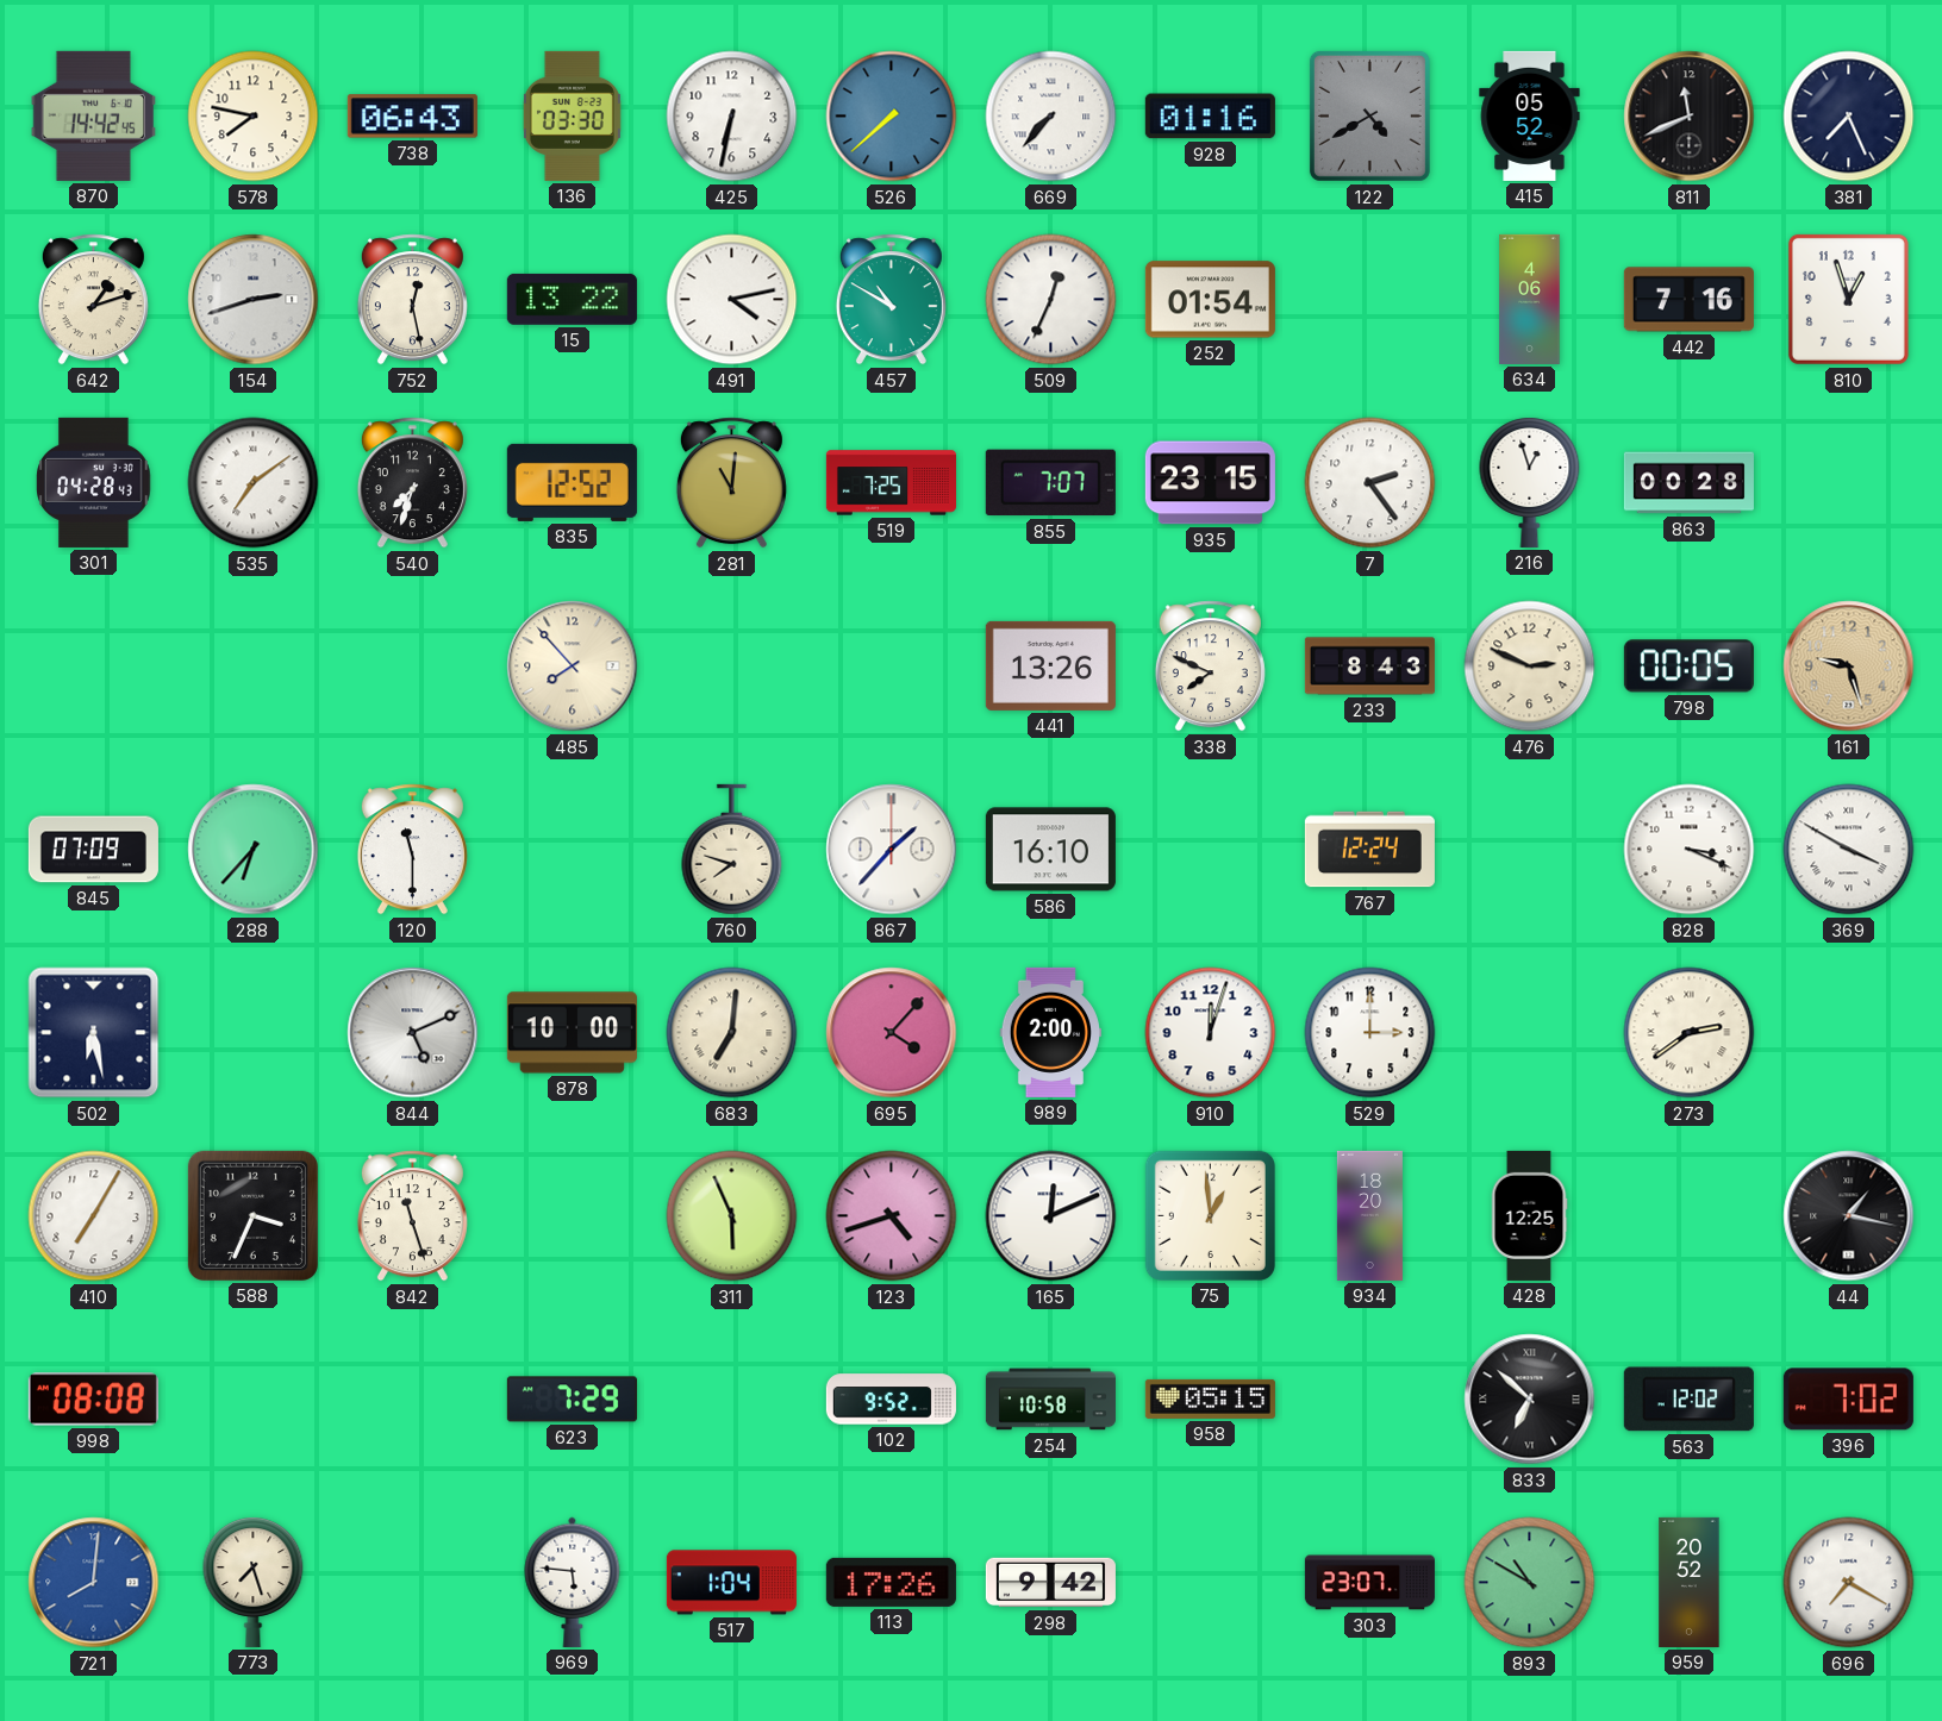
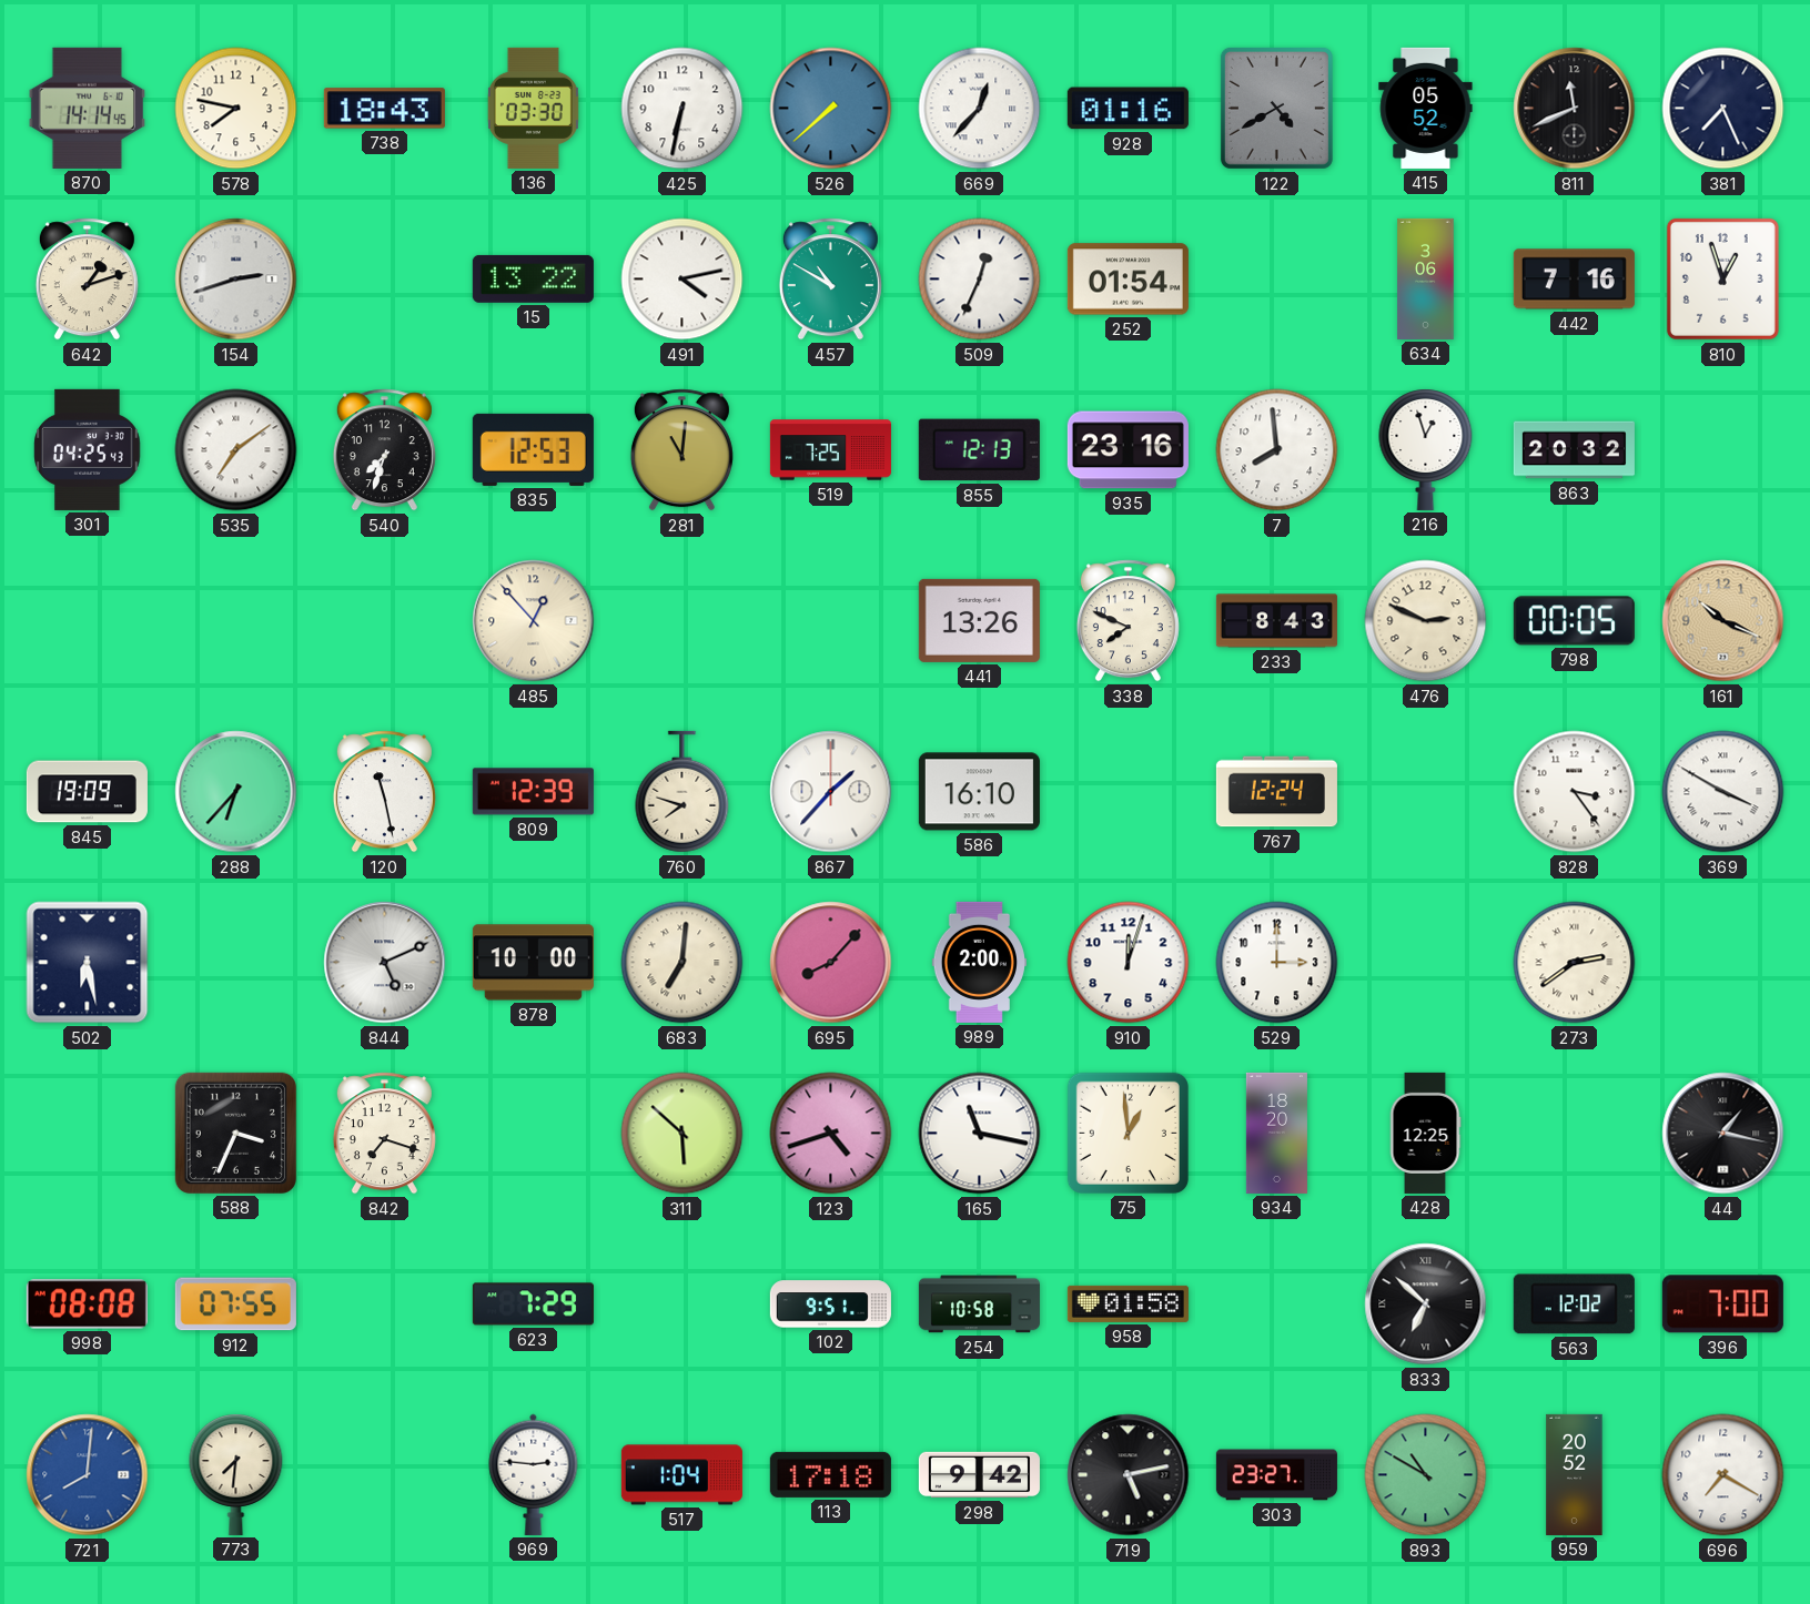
870: 14:42 -> 14:14
738: 06:43 -> 18:43
669: 7:37 -> 12:37
752: 12:28 -> none
634: 4:06 -> 3:06
301: 04:28 -> 04:25
835: 12:52 -> 12:53
855: 7:07 -> 12:13
935: 23:15 -> 23:16
7: 2:24 -> 7:59
863: 00:28 -> 20:32
485: 7:53 -> 12:53
161: 9:27 -> 10:19
845: 07:09 -> 19:09
120: 11:30 -> 11:28
809: none -> 12:39
828: 3:19 -> 3:24
695: 4:07 -> 8:07
410: 7:05 -> none
842: 11:27 -> 7:18
311: 5:56 -> 5:52
165: 12:11 -> 11:17
912: none -> 07:55
102: 9:52 -> 9:51
958: 05:15 -> 01:58
396: 7:02 -> 7:00
773: 7:27 -> 7:31
969: 5:46 -> 2:46
113: 17:26 -> 17:18
719: none -> 5:13
303: 23:07 -> 23:27
